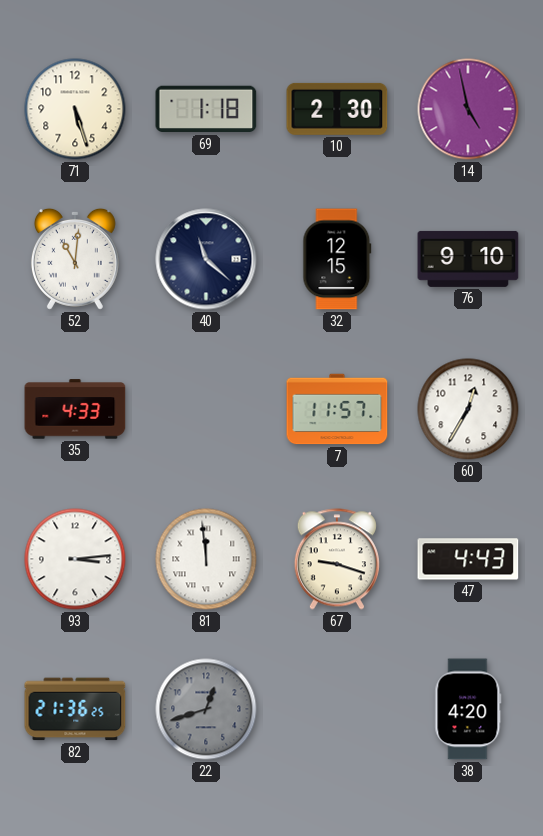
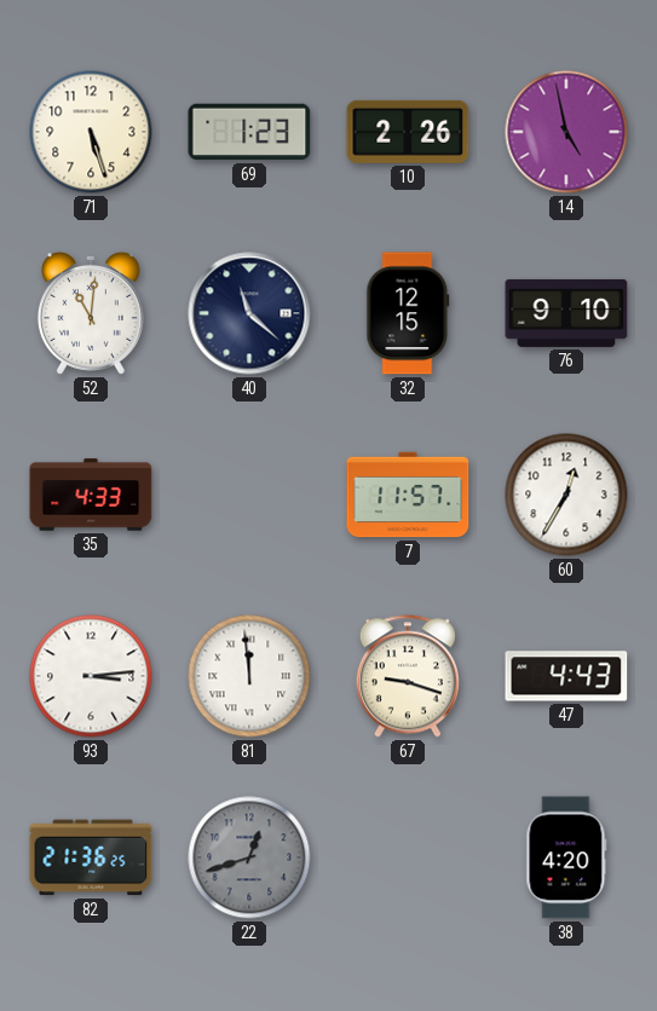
69: 1:18 -> 1:23
10: 2:30 -> 2:26
